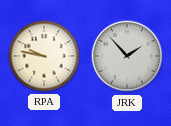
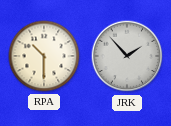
RPA: 9:47 -> 10:30
